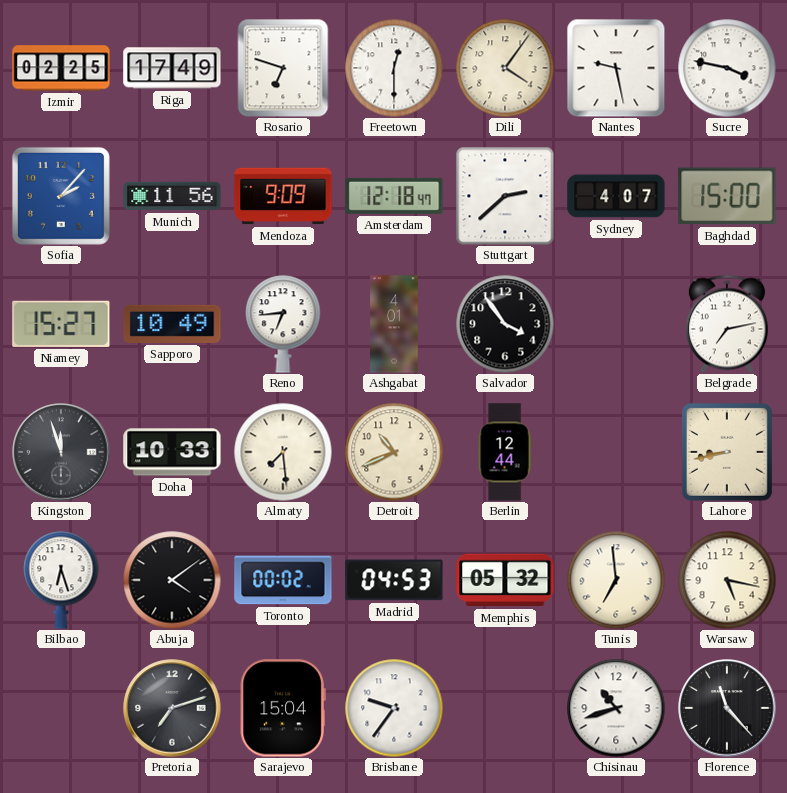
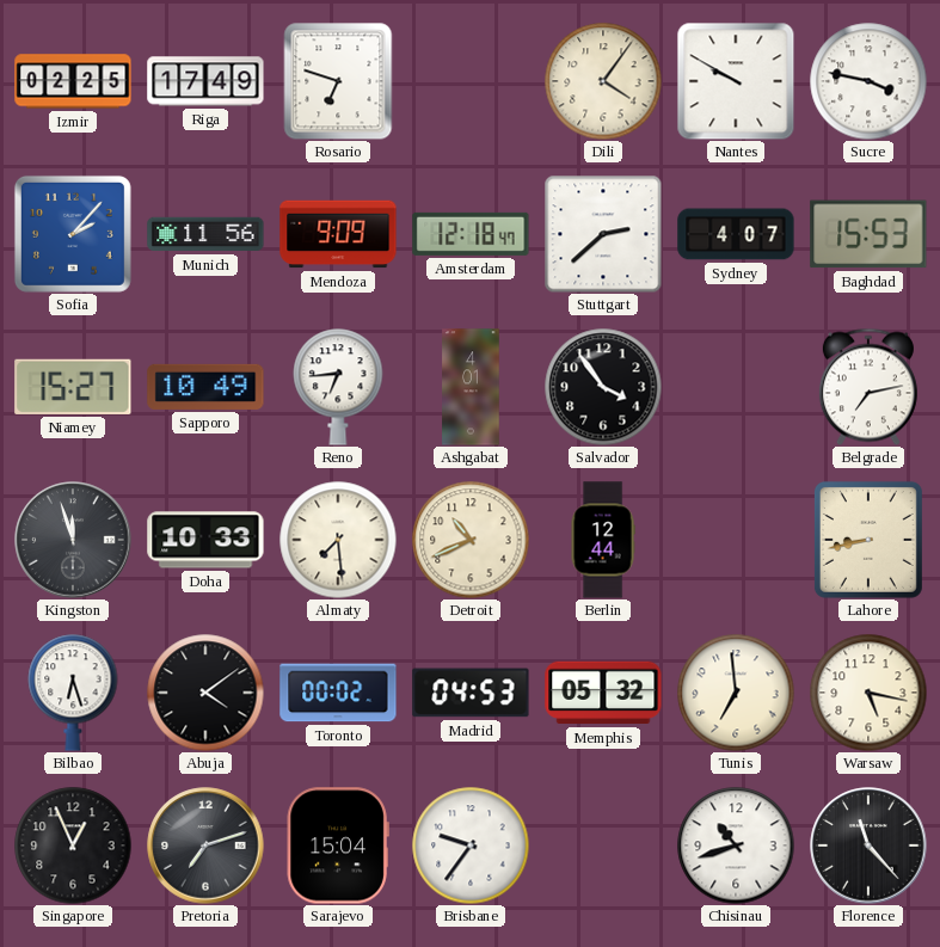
Freetown: 12:30 -> none
Nantes: 9:28 -> 9:50
Baghdad: 15:00 -> 15:53
Singapore: none -> 12:56
